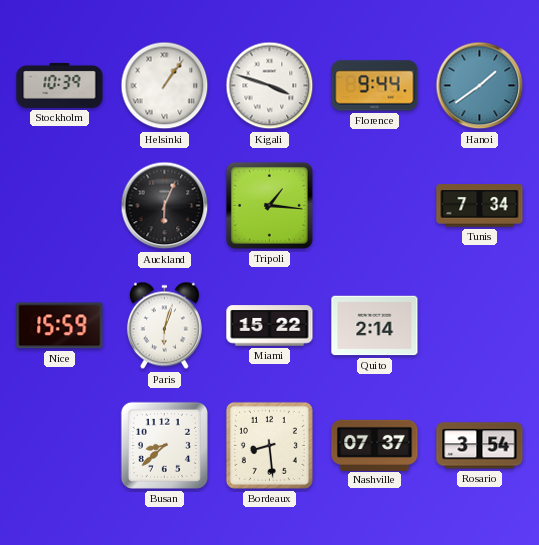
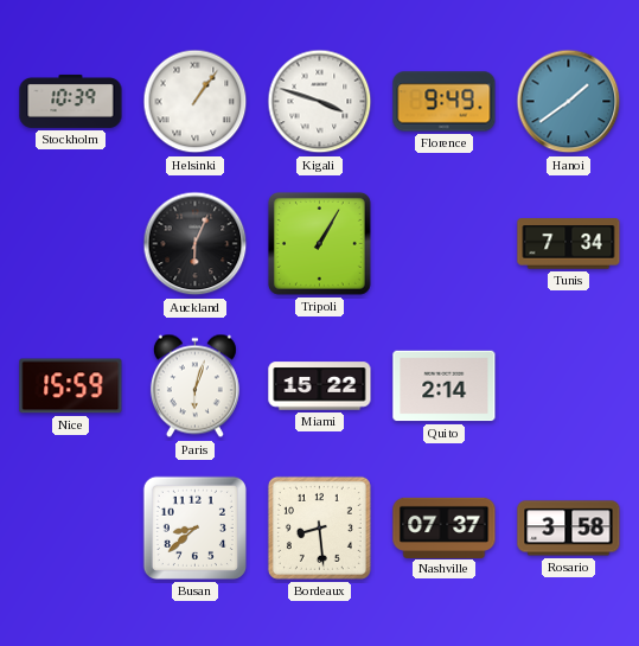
Florence: 9:44 -> 9:49
Tripoli: 1:16 -> 1:05
Rosario: 3:54 -> 3:58
